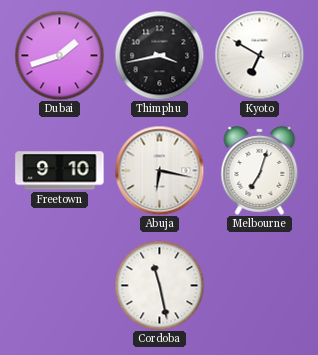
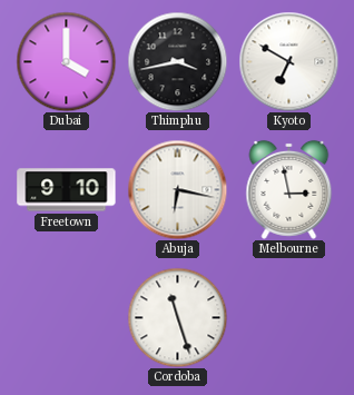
Dubai: 1:42 -> 4:00
Melbourne: 7:03 -> 2:58
Cordoba: 11:28 -> 11:27
